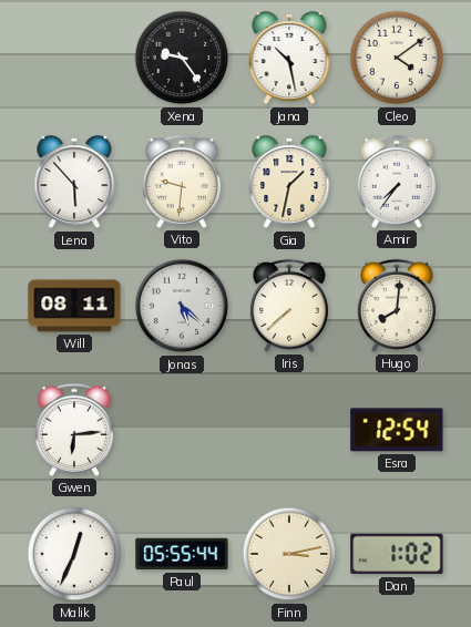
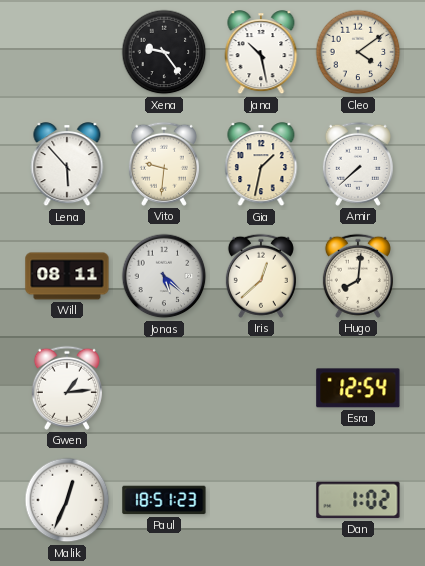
Amir: 7:36 -> 7:38
Iris: 7:38 -> 12:38
Gwen: 6:14 -> 1:14
Paul: 05:55 -> 18:51
Finn: 3:13 -> none
